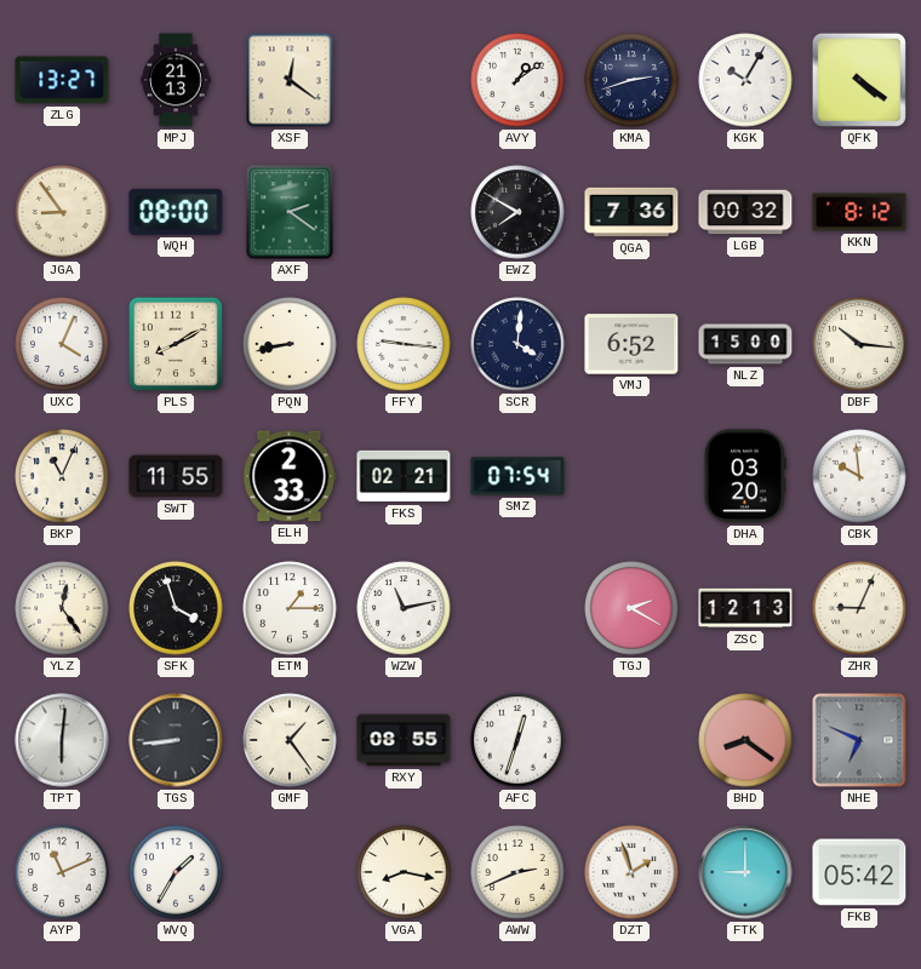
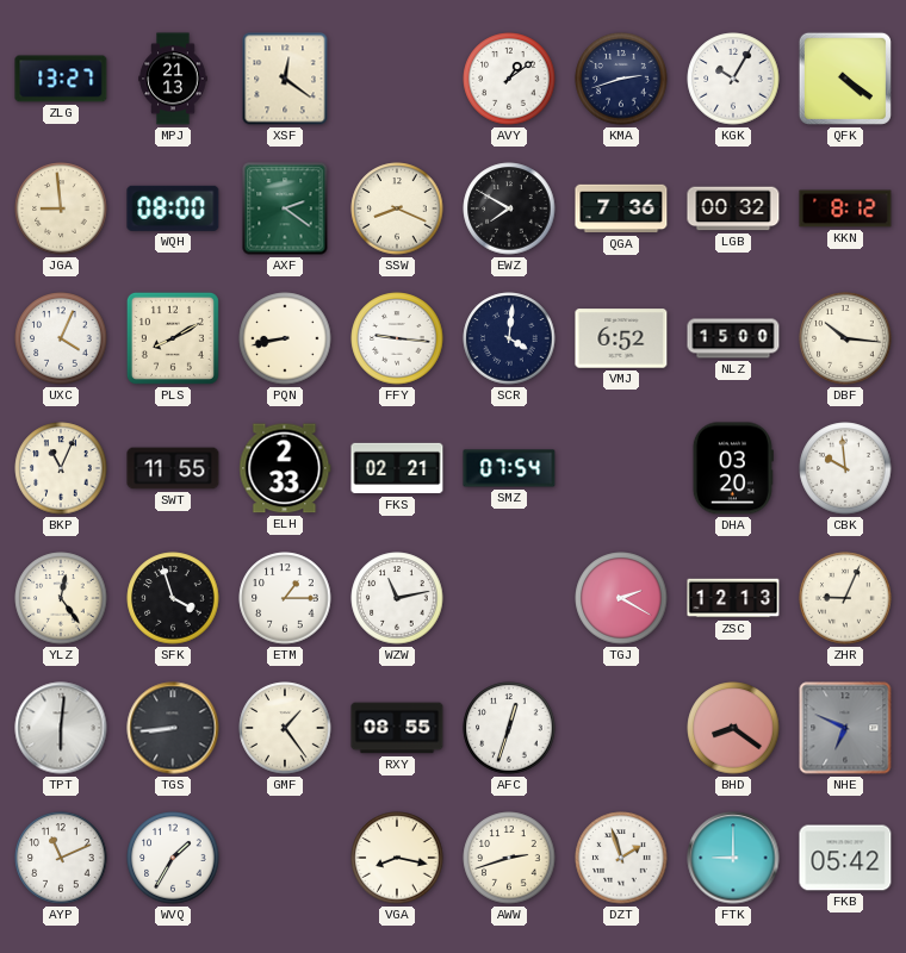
JGA: 8:54 -> 8:59
SSW: none -> 8:19
AWW: 2:41 -> 2:42
